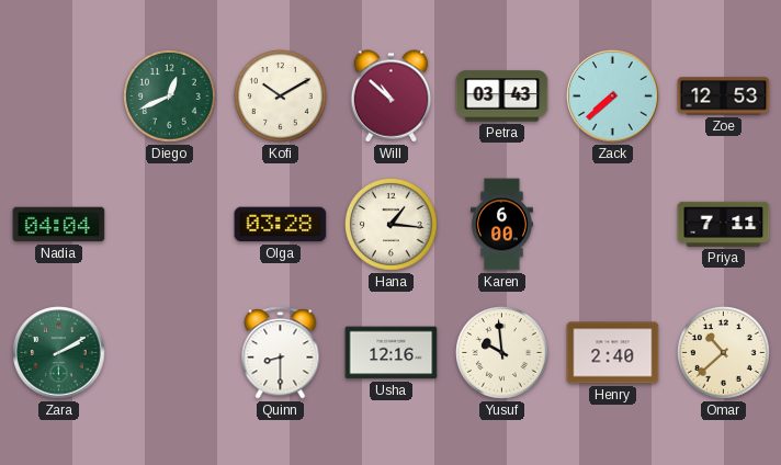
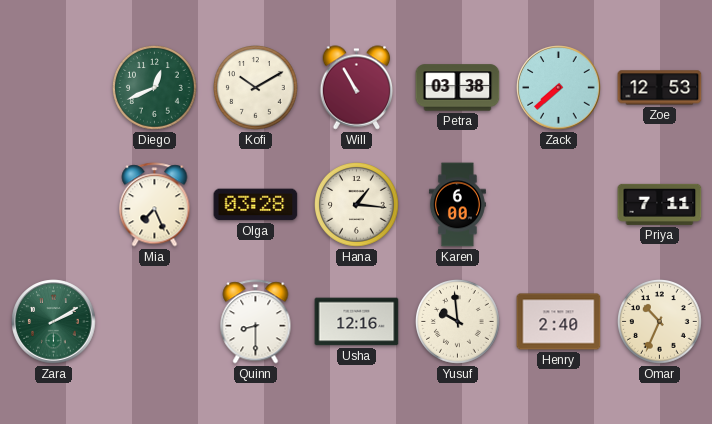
Will: 10:52 -> 10:55
Petra: 03:43 -> 03:38
Nadia: 04:04 -> none
Mia: none -> 7:26
Omar: 10:38 -> 10:34
